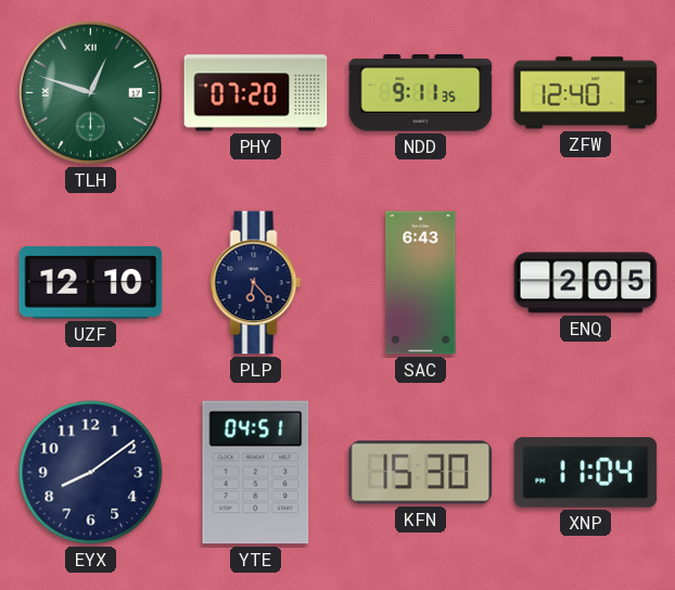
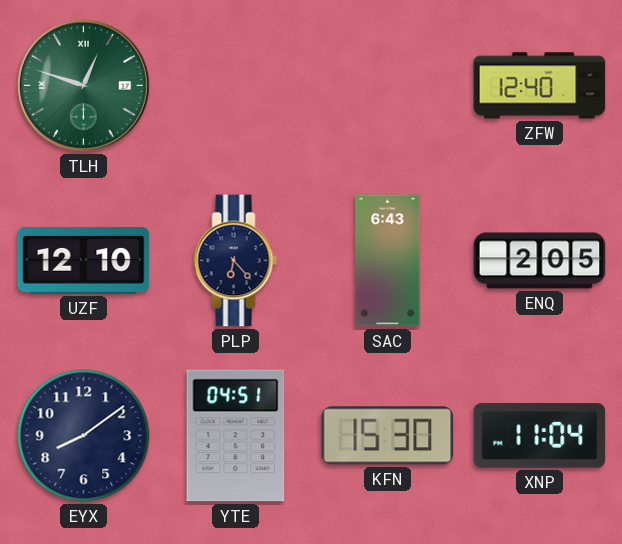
PHY: 07:20 -> none
NDD: 9:11 -> none
